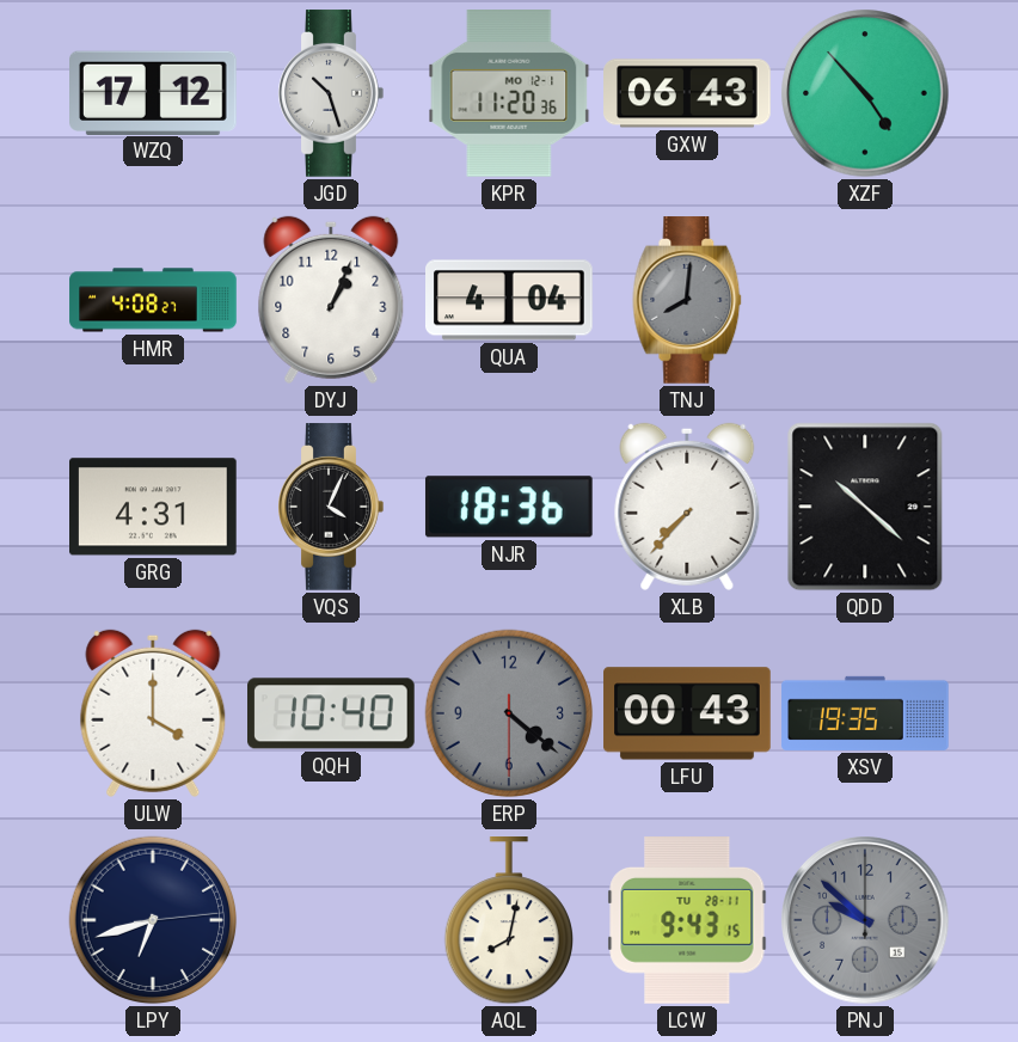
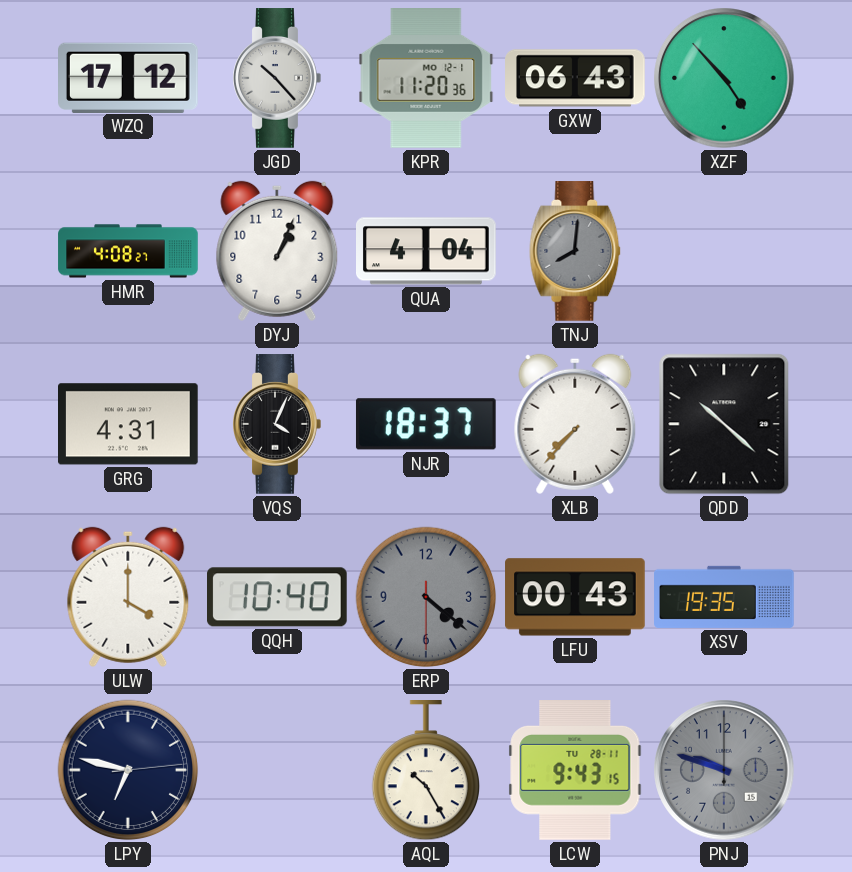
JGD: 10:27 -> 10:23
NJR: 18:36 -> 18:37
LPY: 6:42 -> 6:47
AQL: 8:02 -> 10:25
PNJ: 9:52 -> 9:48
